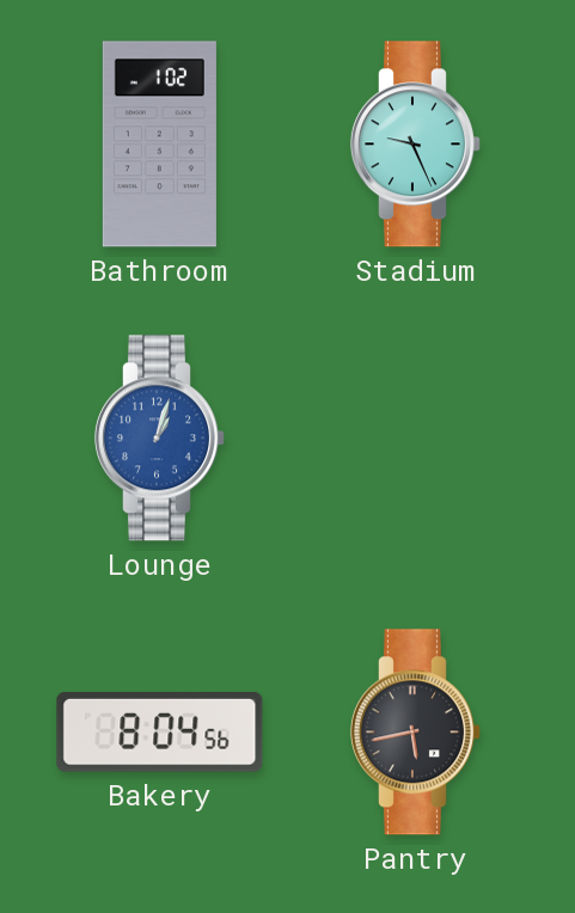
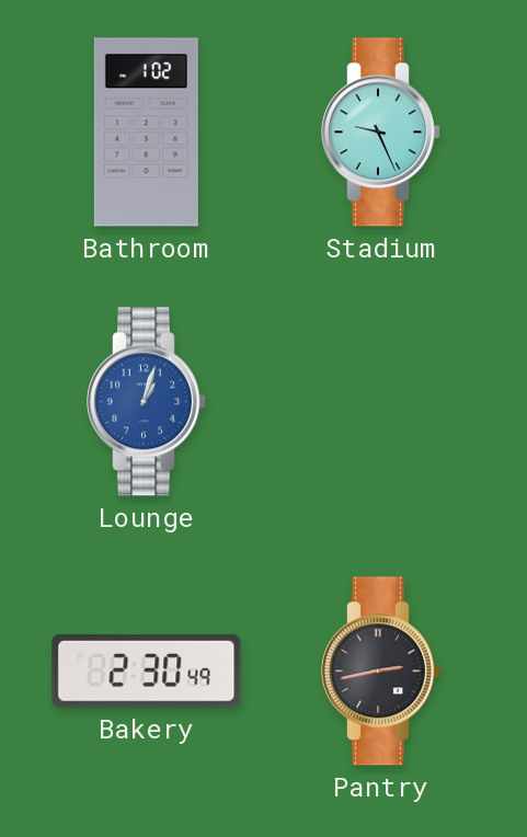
Bakery: 8:04 -> 2:30
Pantry: 5:43 -> 2:43
